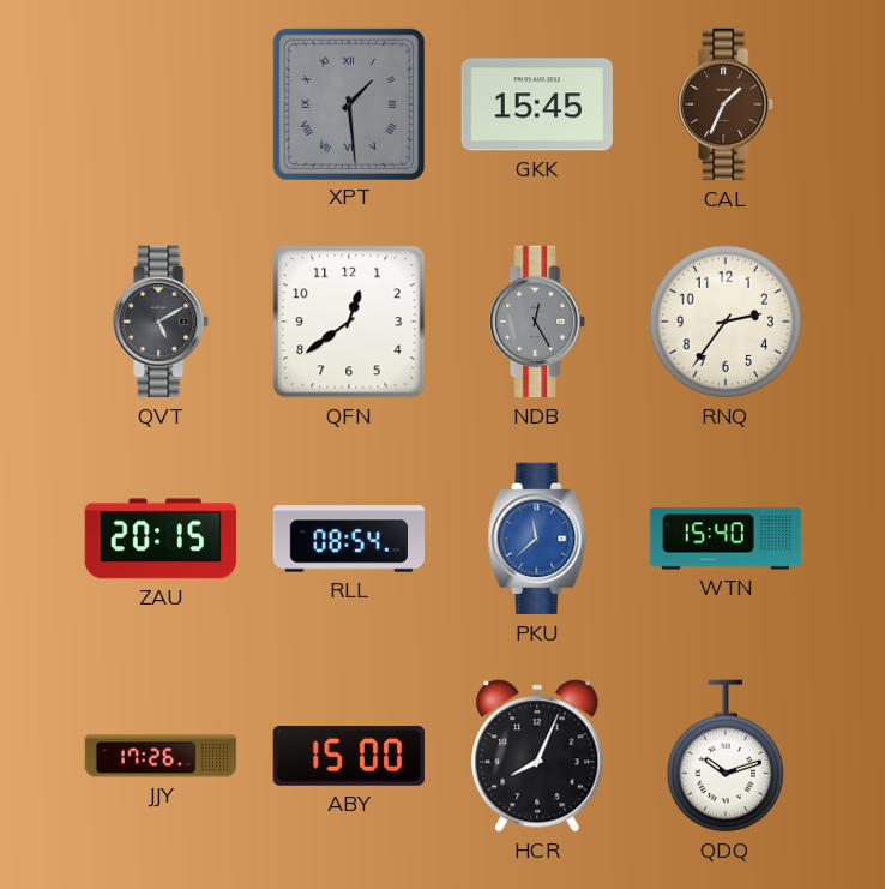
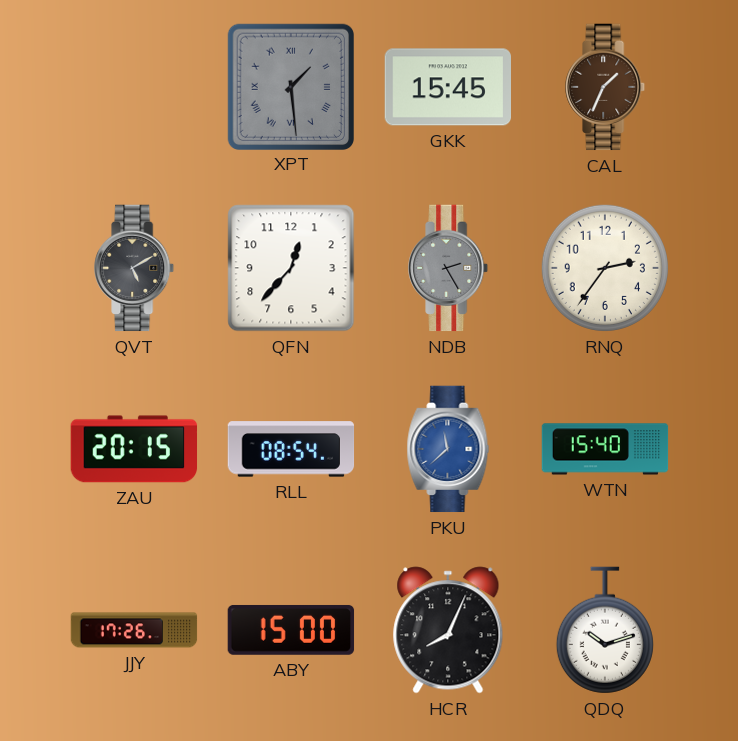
QFN: 12:39 -> 12:37
NDB: 12:25 -> 2:25
